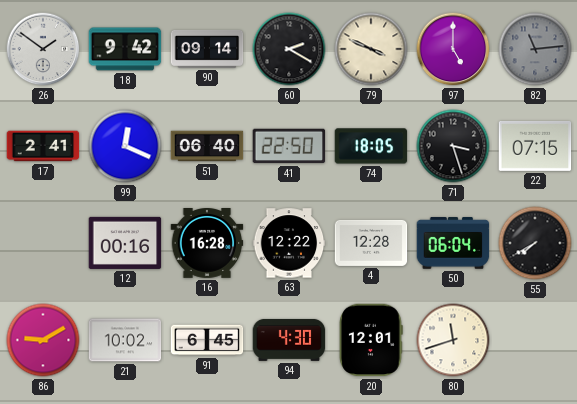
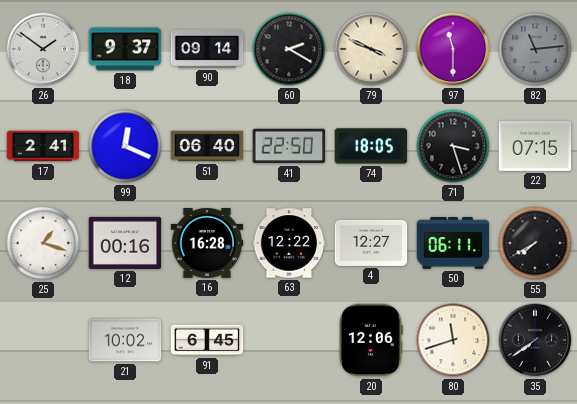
18: 9:42 -> 9:37
97: 5:00 -> 11:30
25: none -> 1:18
4: 12:28 -> 12:27
50: 06:04 -> 06:11
86: 9:10 -> none
94: 4:30 -> none
20: 12:01 -> 12:06
35: none -> 7:39
